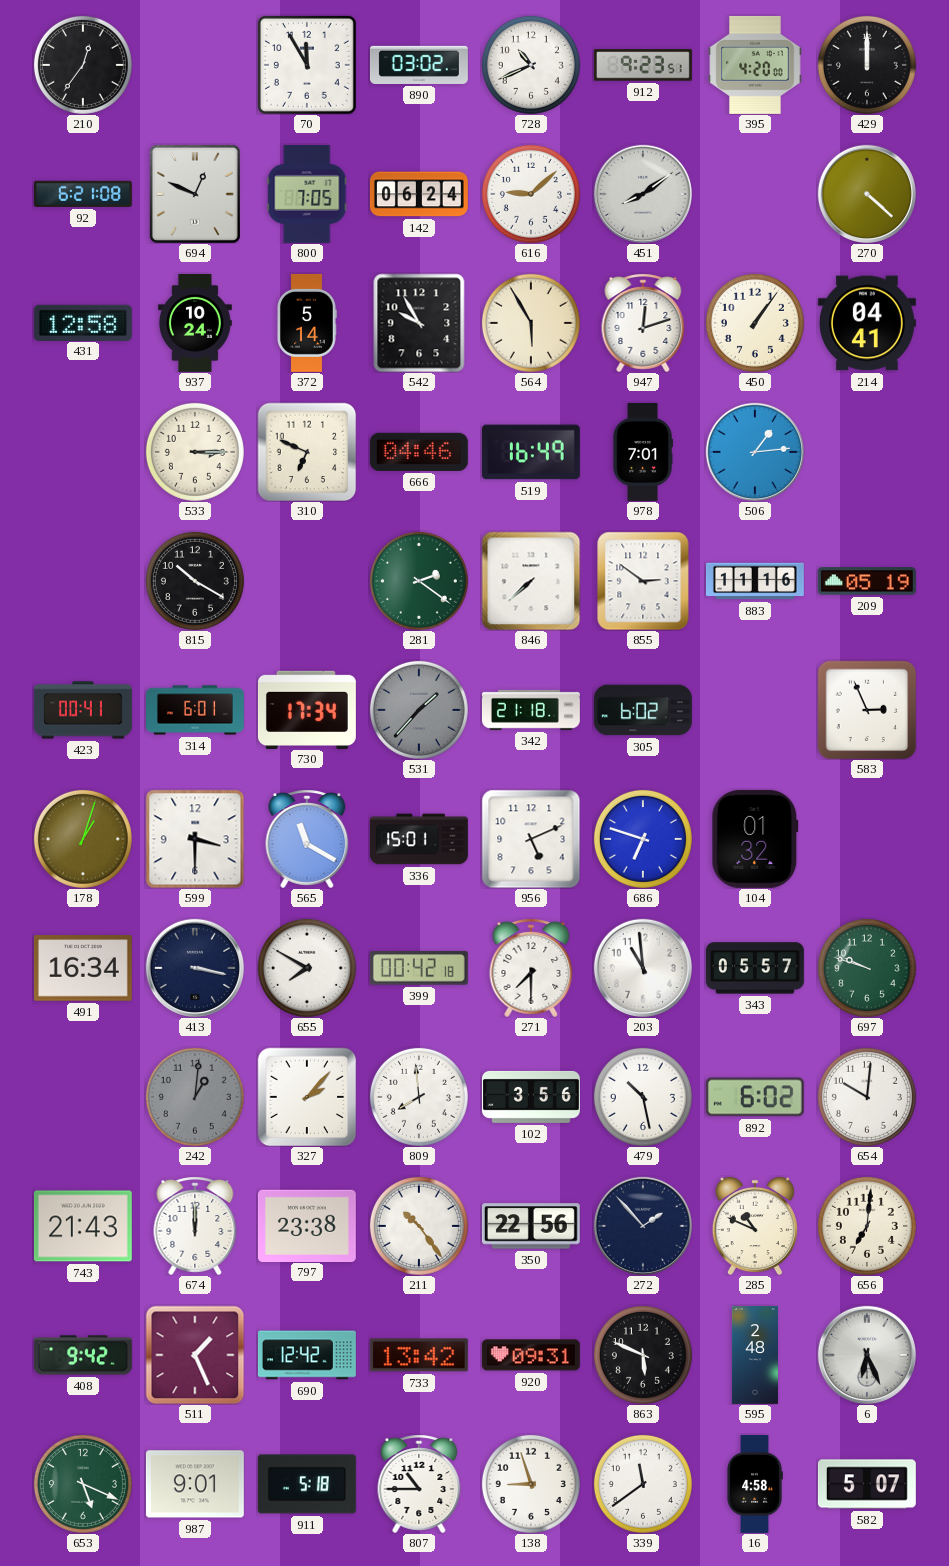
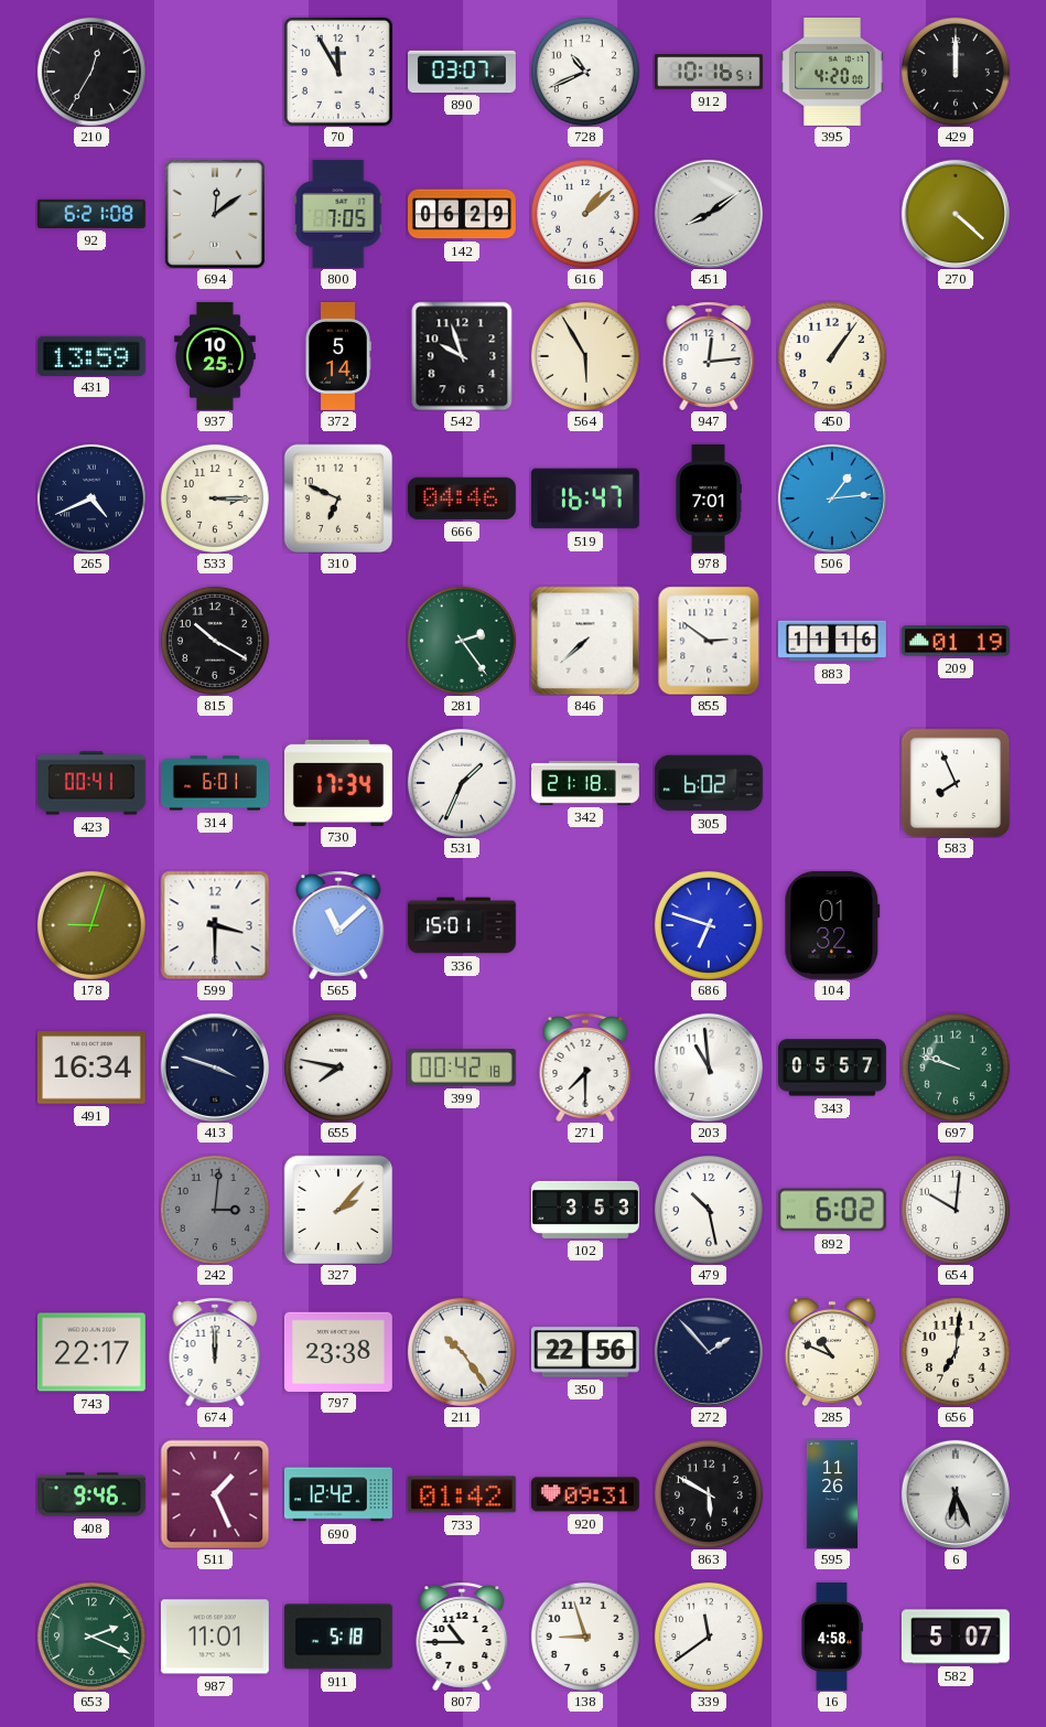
210: 12:36 -> 12:35
890: 03:02 -> 03:07
912: 9:23 -> 10:16
694: 12:49 -> 12:09
142: 06:24 -> 06:29
616: 9:08 -> 1:08
431: 12:58 -> 13:59
937: 10:24 -> 10:25
542: 9:55 -> 9:57
947: 12:12 -> 12:14
214: 04:41 -> none
265: none -> 4:41
519: 16:49 -> 16:47
281: 2:21 -> 2:24
209: 05:19 -> 01:19
531: 1:37 -> 1:34
531 dial: grey -> white
583: 2:56 -> 7:56
178: 1:03 -> 9:03
565: 11:20 -> 11:08
956: 5:11 -> none
413: 3:17 -> 3:48
655: 7:50 -> 7:47
242: 1:01 -> 3:01
809: 7:59 -> none
102: 3:56 -> 3:53
743: 21:43 -> 22:17
408: 9:42 -> 9:46
733: 13:42 -> 01:42
863: 5:49 -> 5:50
595: 2:48 -> 11:26
653: 5:19 -> 2:19
987: 9:01 -> 11:01
